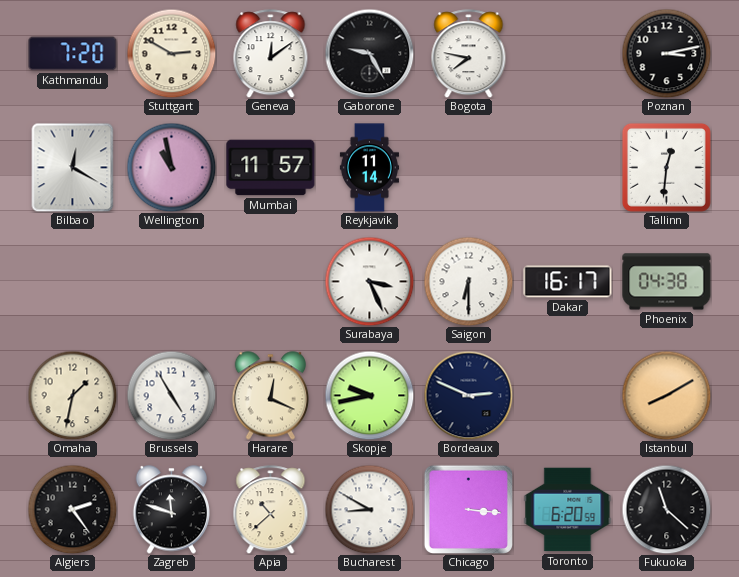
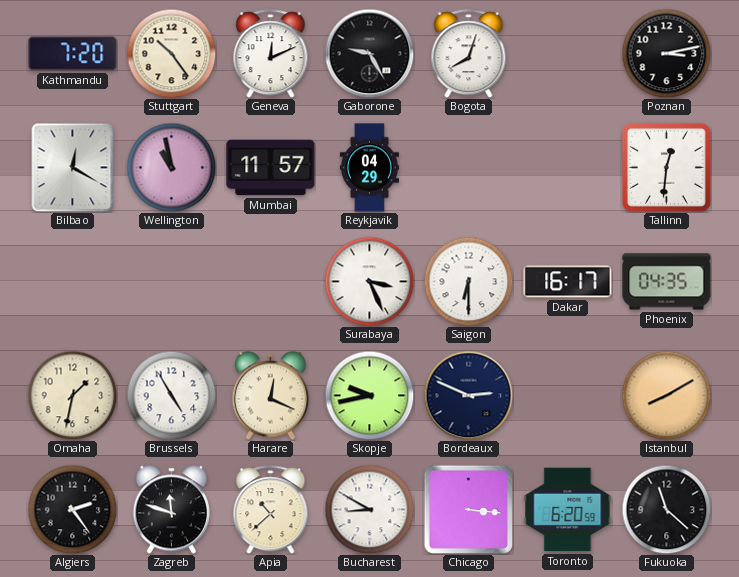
Stuttgart: 2:50 -> 10:24
Geneva: 12:09 -> 12:11
Bogota: 7:47 -> 8:03
Reykjavik: 11:14 -> 04:29
Phoenix: 04:38 -> 04:35
